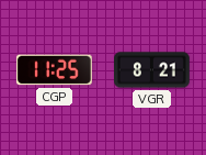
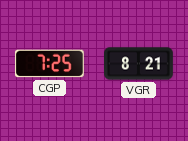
CGP: 11:25 -> 7:25
